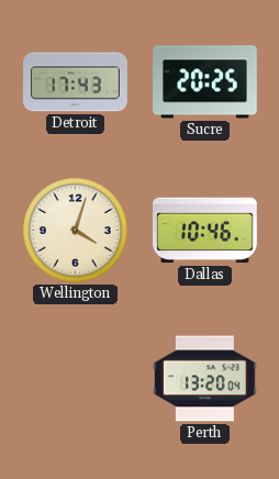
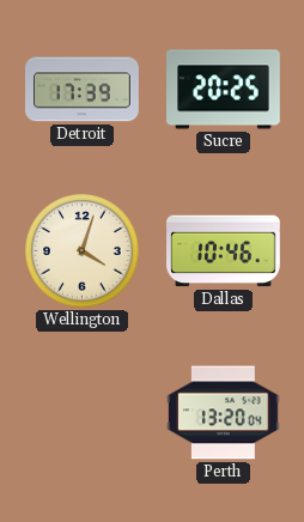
Detroit: 17:43 -> 17:39
